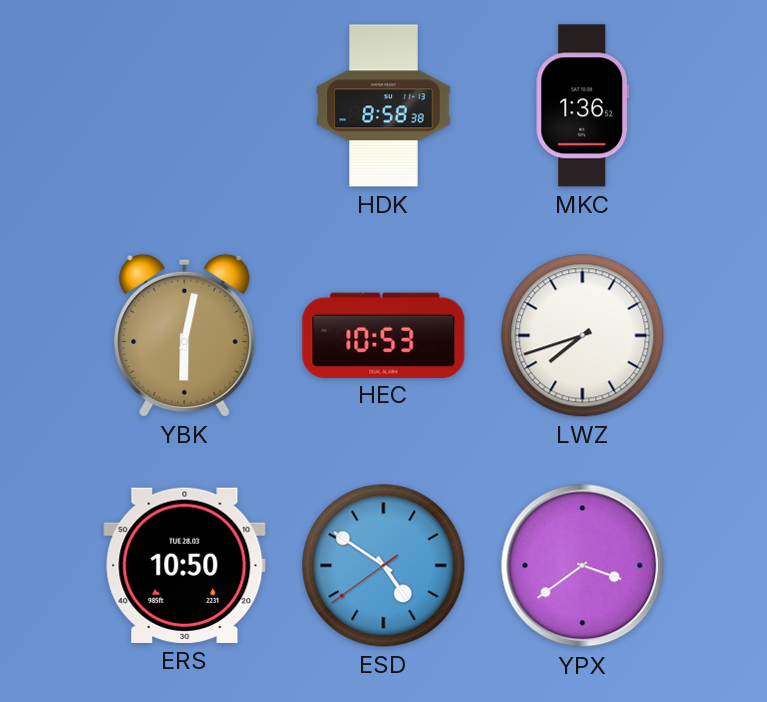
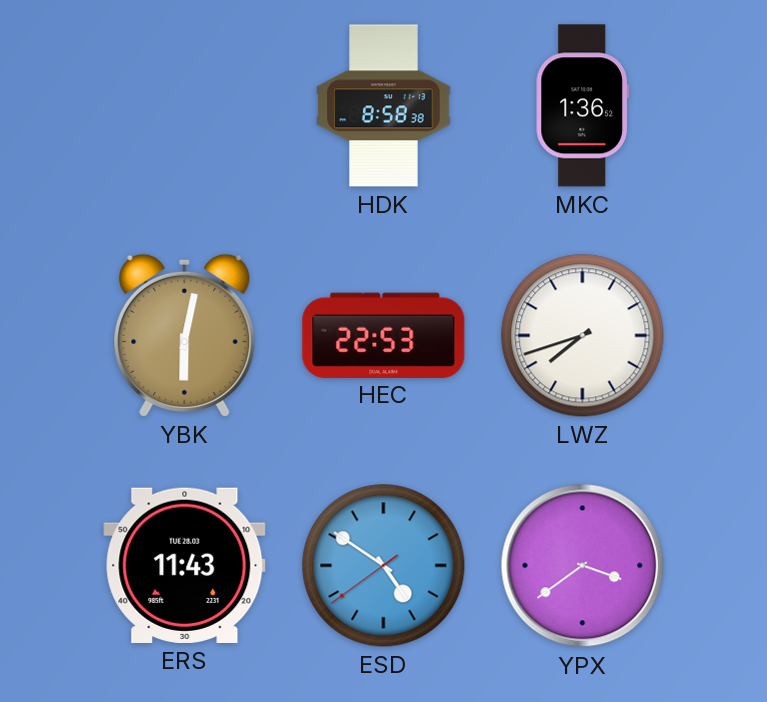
HEC: 10:53 -> 22:53
ERS: 10:50 -> 11:43
